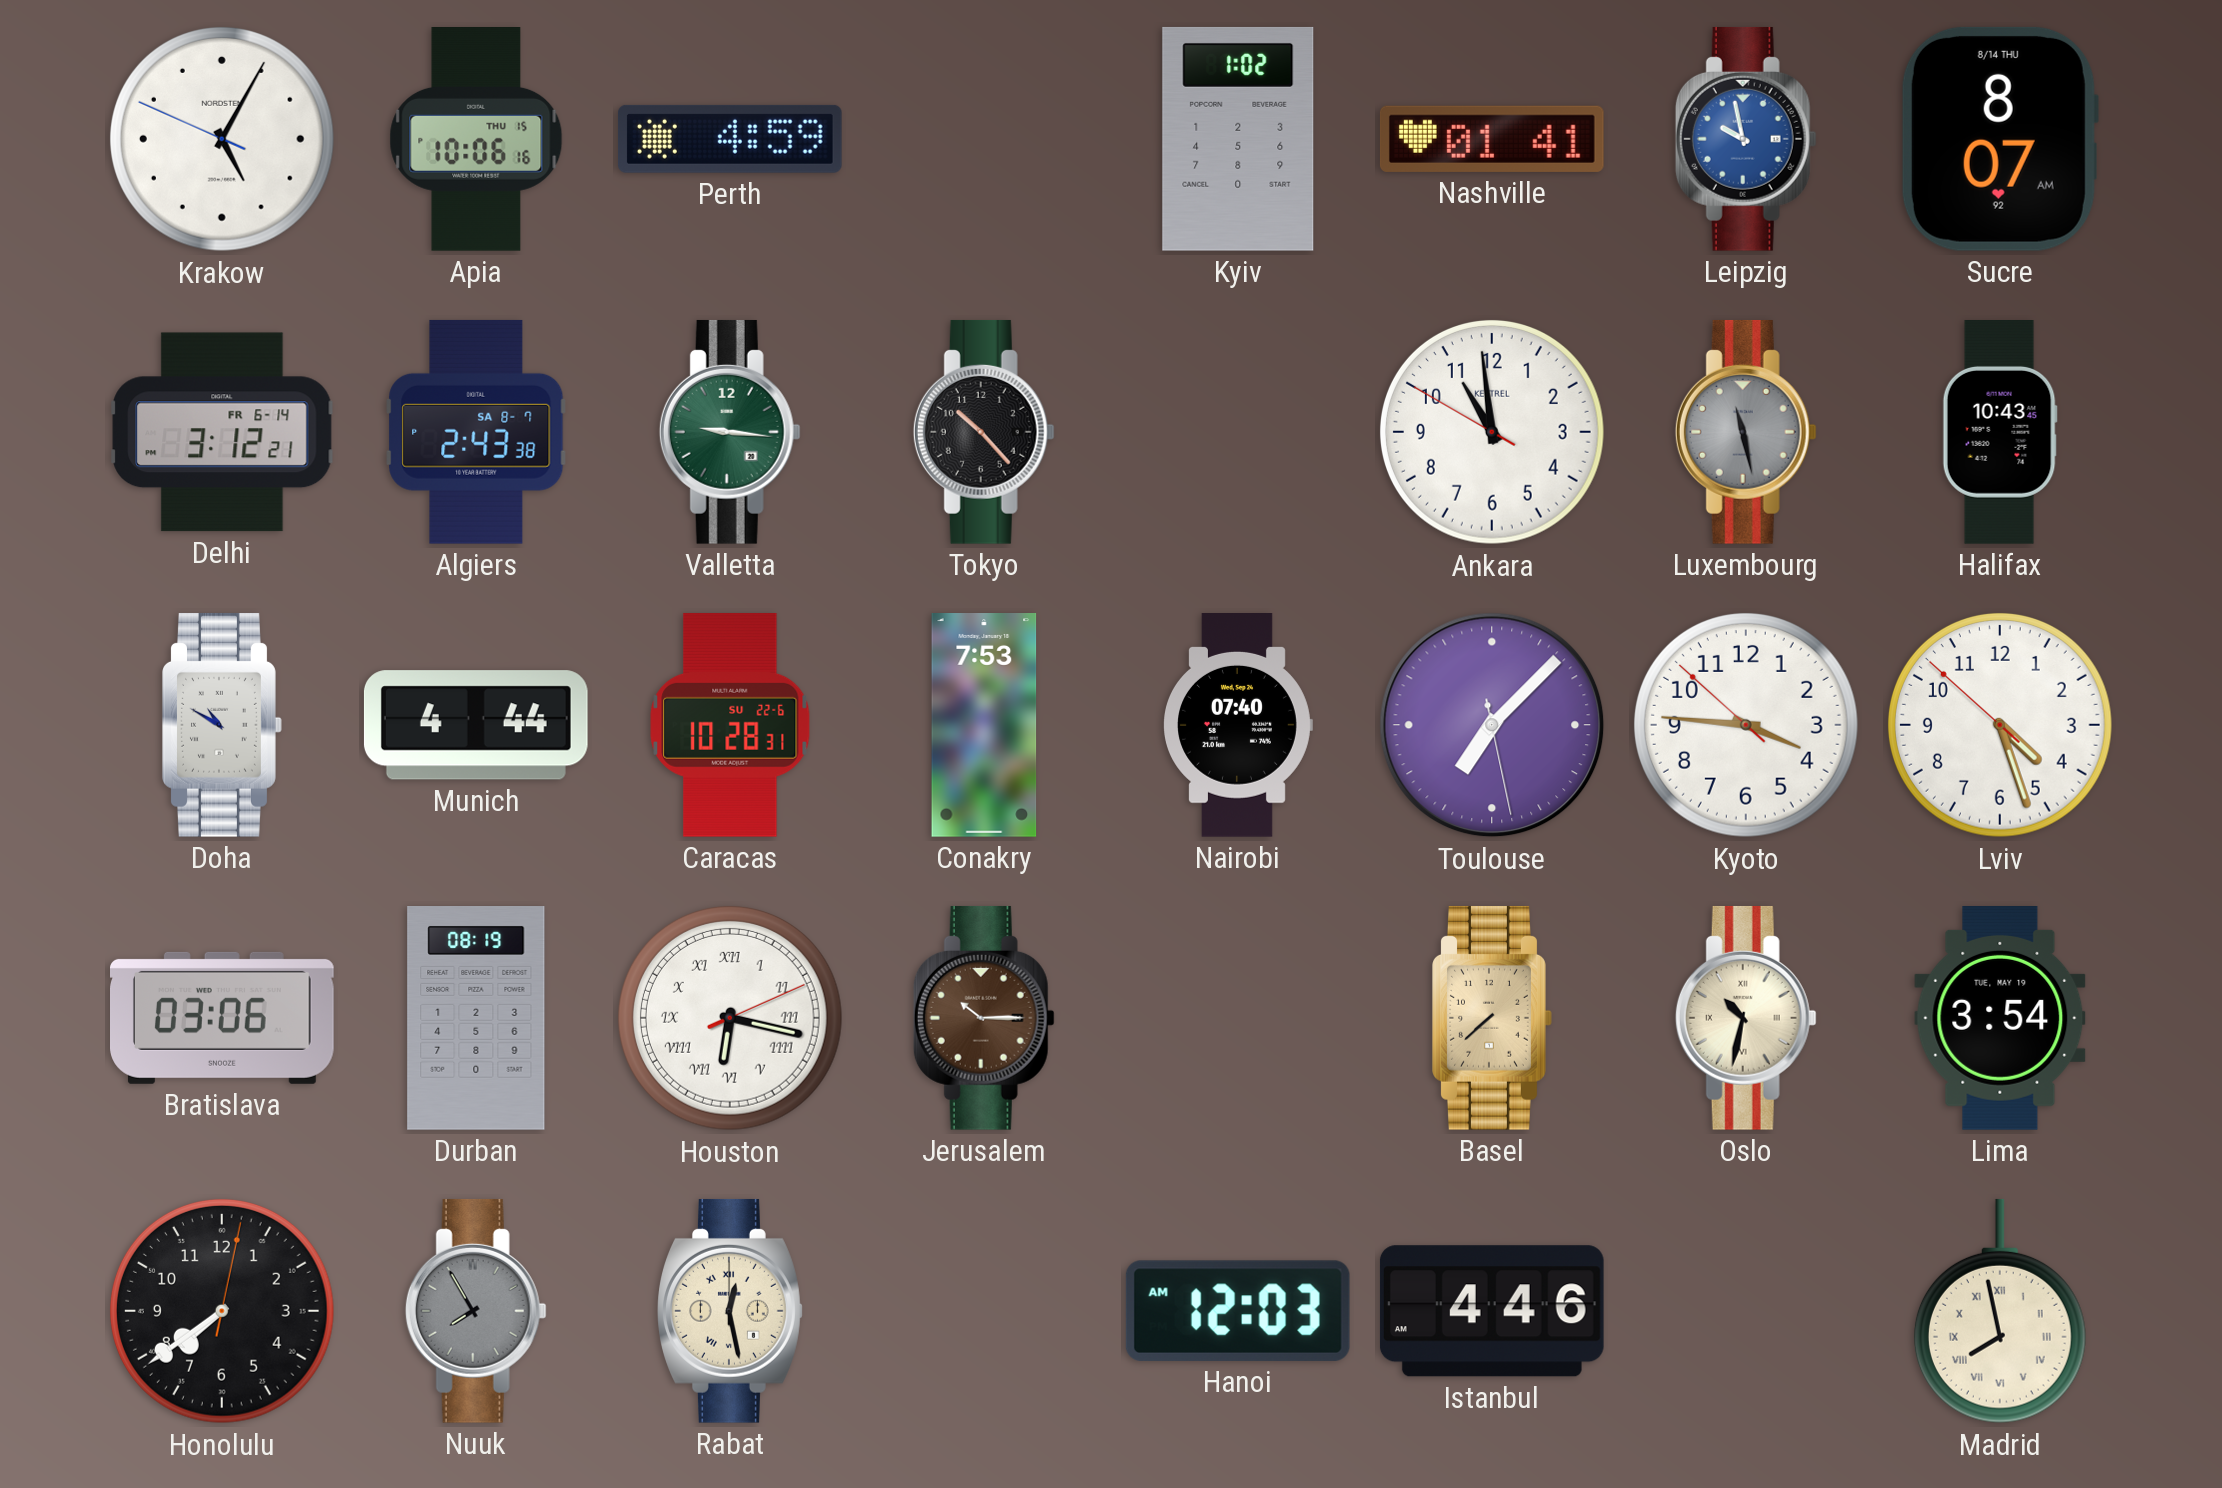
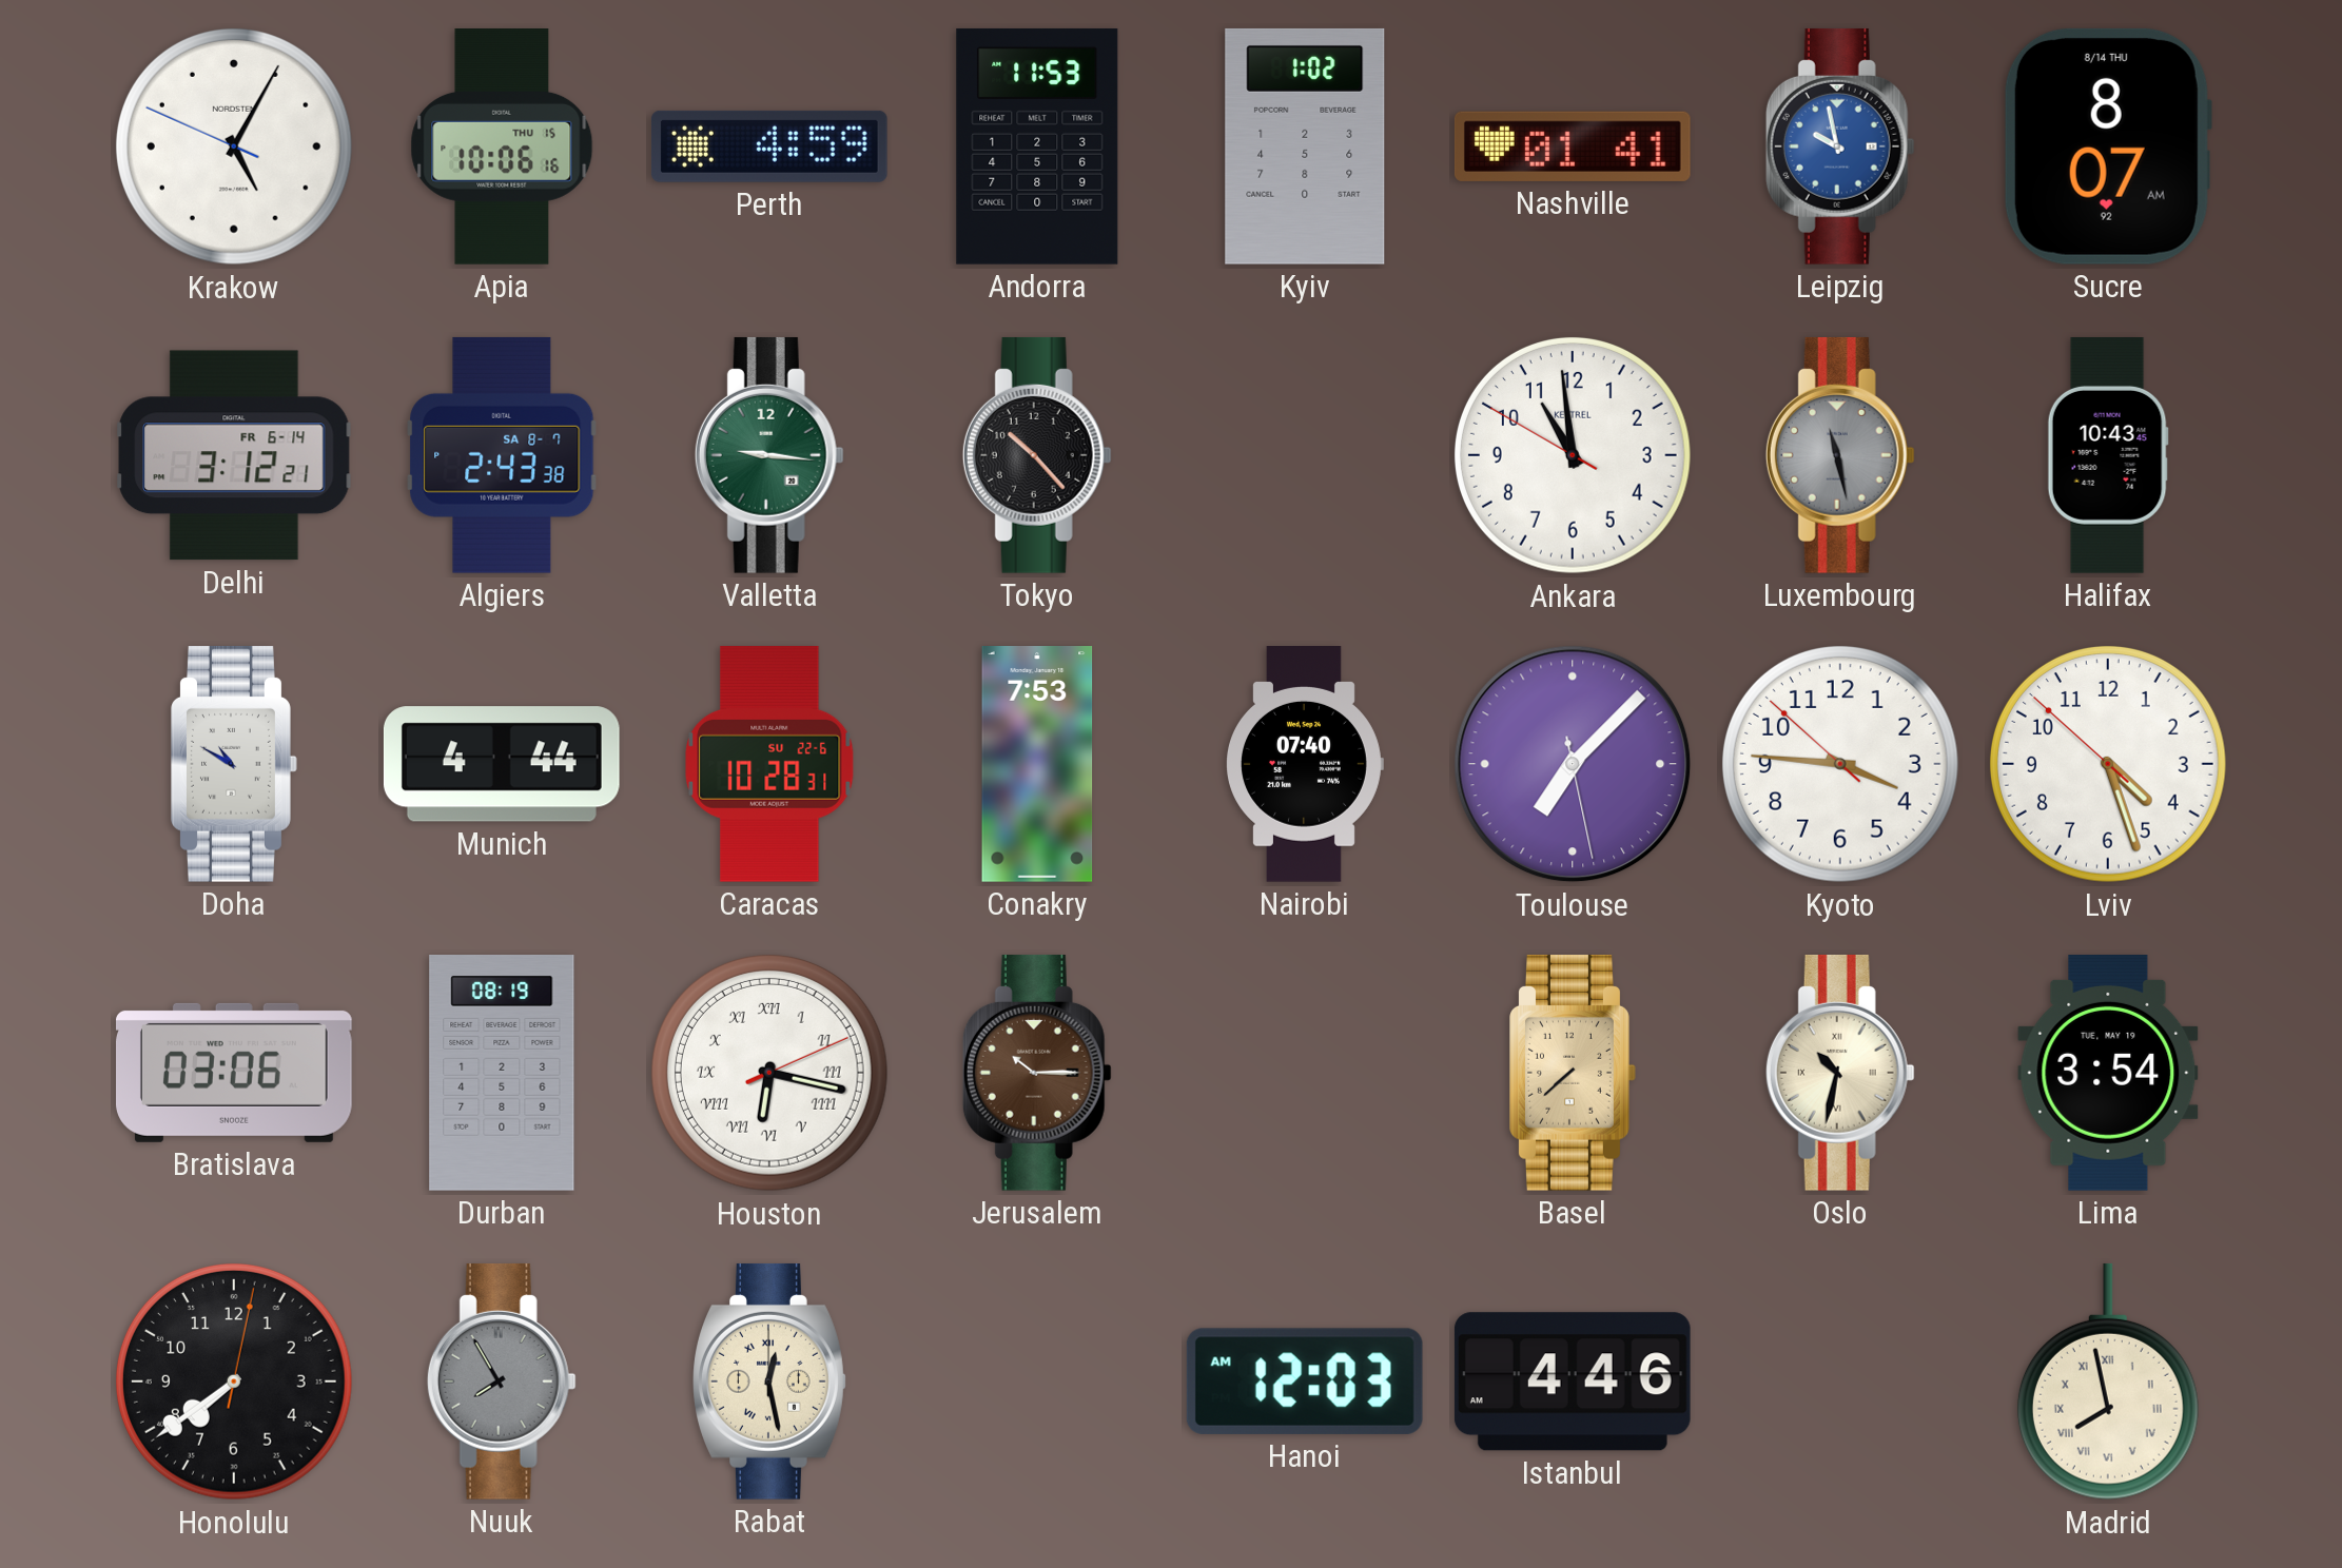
Andorra: none -> 11:53
